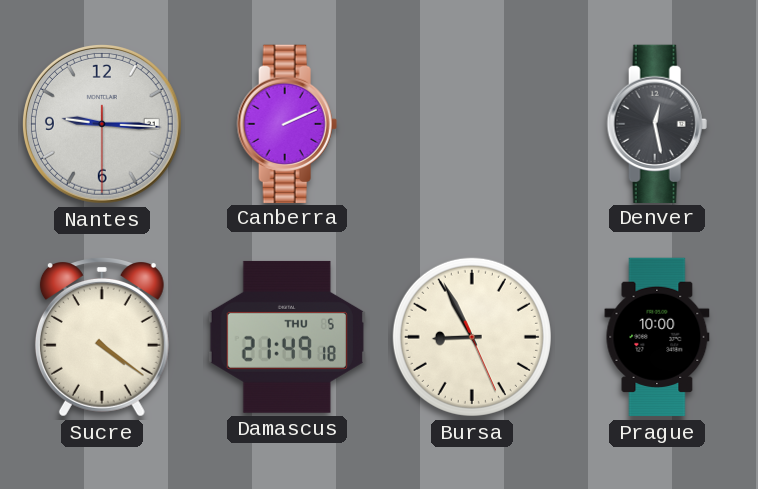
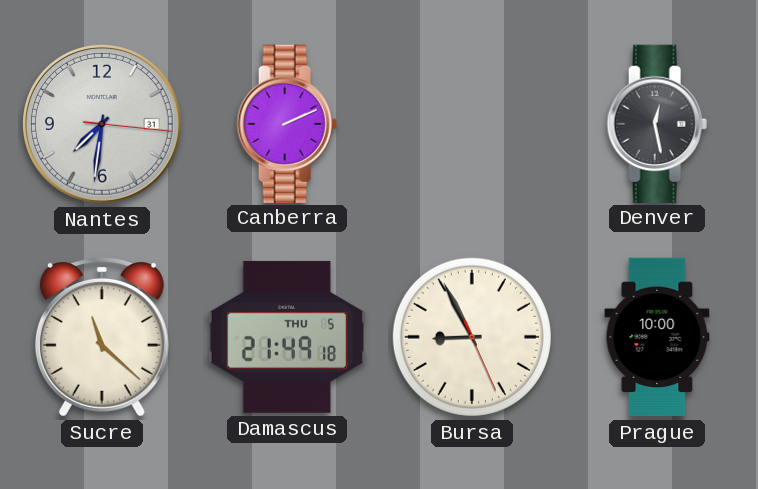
Nantes: 9:15 -> 7:31
Sucre: 4:21 -> 11:22
